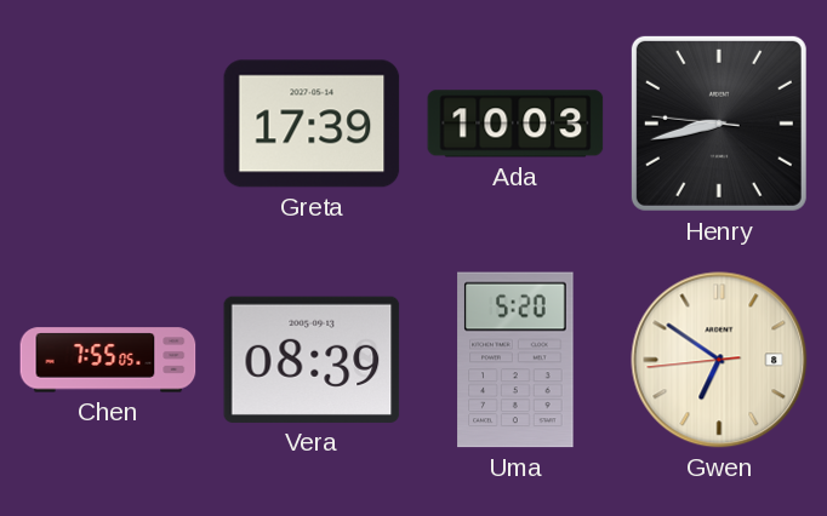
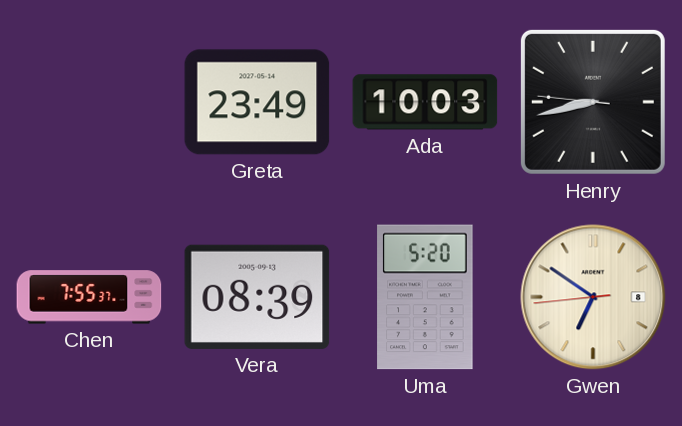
Greta: 17:39 -> 23:49
Chen: 7:55:05 -> 7:55:37
